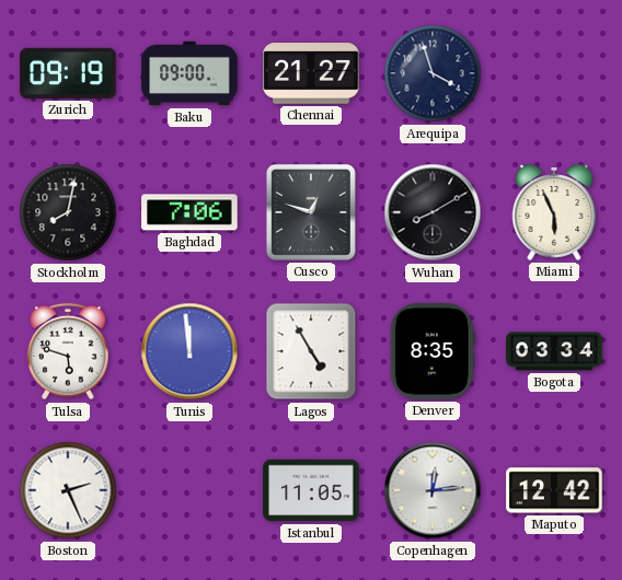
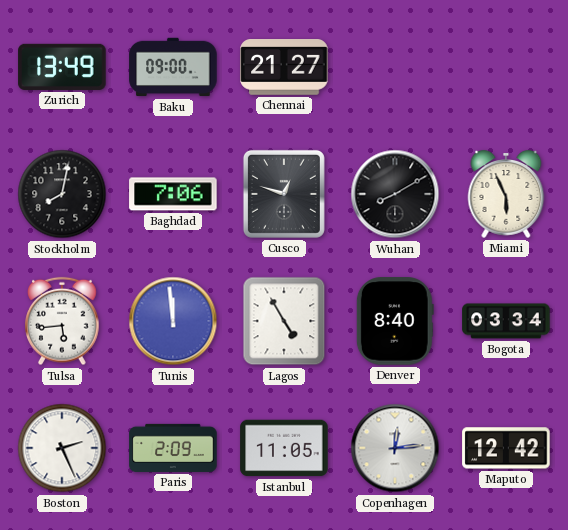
Zurich: 09:19 -> 13:49
Arequipa: 3:57 -> none
Tulsa: 5:48 -> 5:44
Denver: 8:35 -> 8:40
Paris: none -> 2:09
